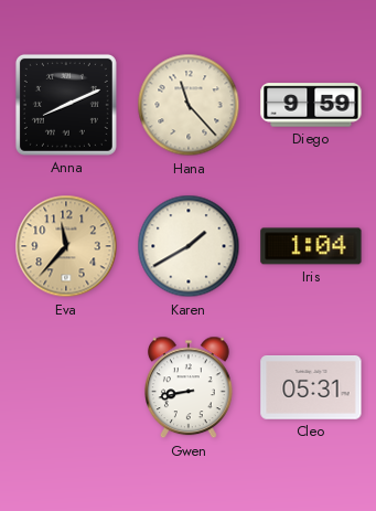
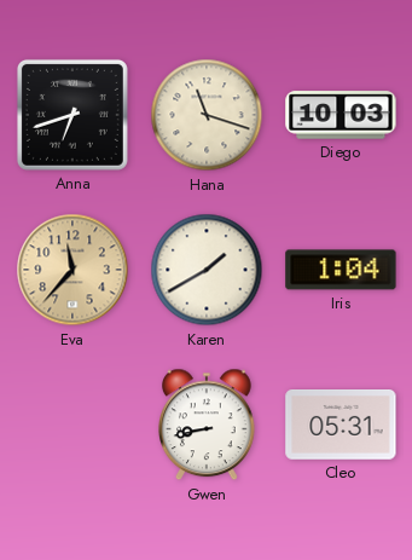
Anna: 8:11 -> 6:42
Hana: 11:23 -> 11:18
Diego: 9:59 -> 10:03
